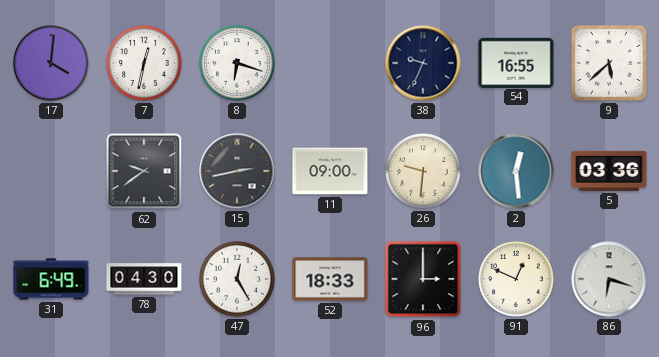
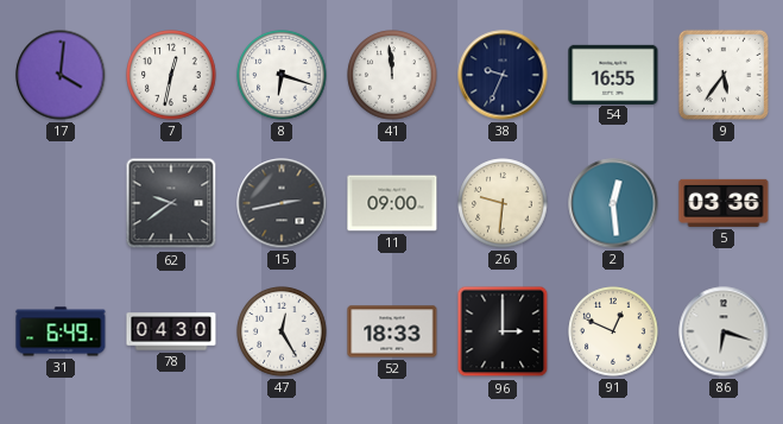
41: none -> 11:59
9: 5:38 -> 5:36
